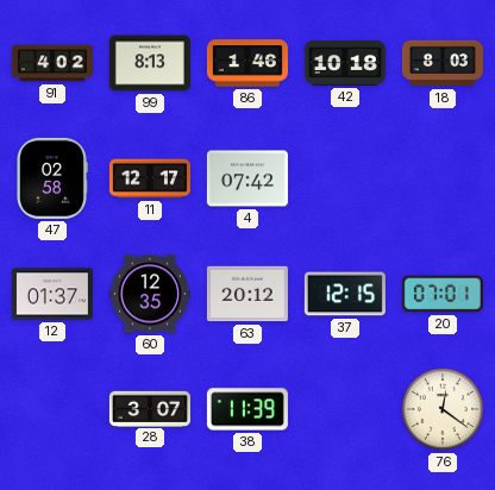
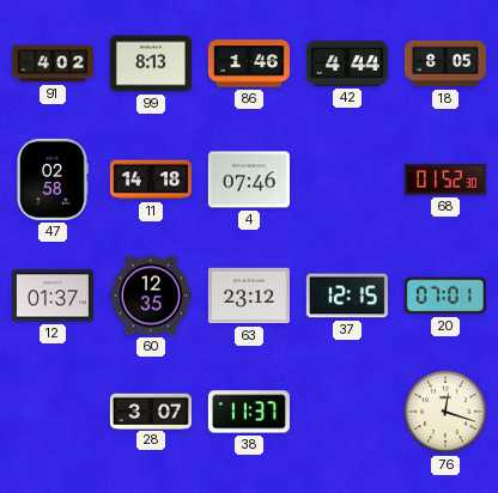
42: 10:18 -> 4:44
18: 8:03 -> 8:05
11: 12:17 -> 14:18
4: 07:42 -> 07:46
68: none -> 01:52
63: 20:12 -> 23:12
38: 11:39 -> 11:37
76: 12:21 -> 12:18
